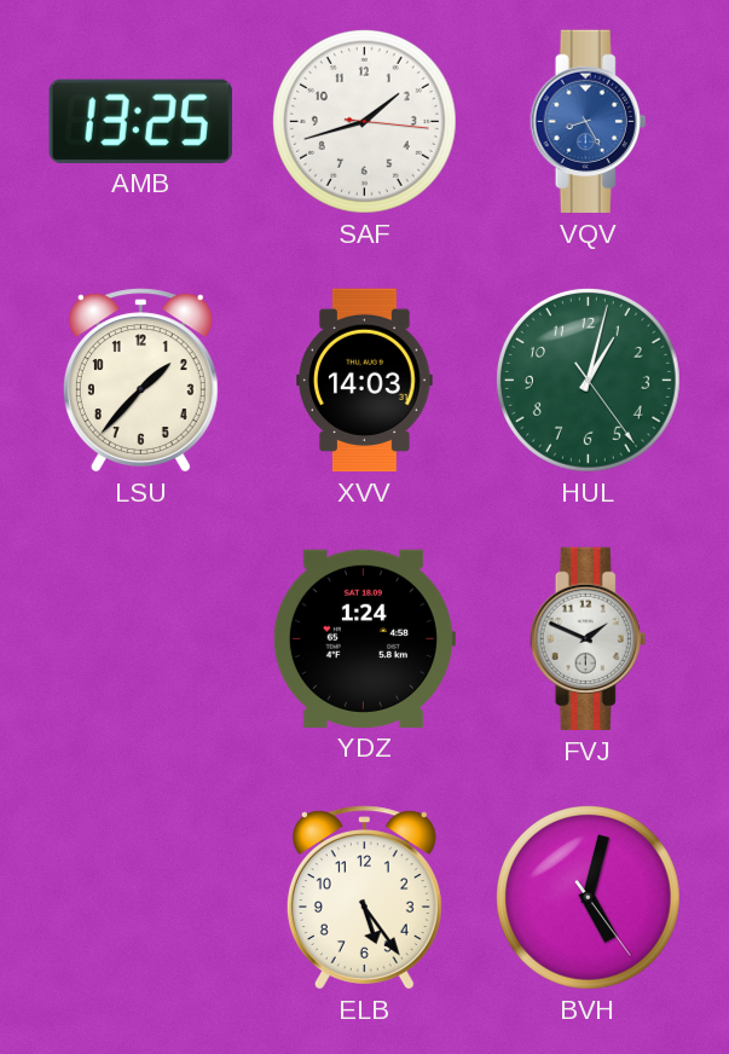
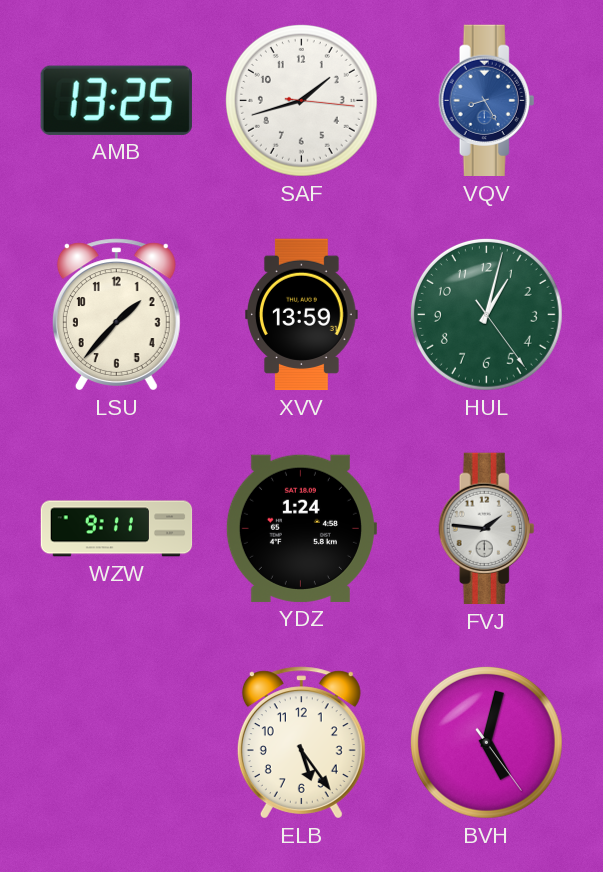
XVV: 14:03 -> 13:59
WZW: none -> 9:11
FVJ: 1:49 -> 1:46
